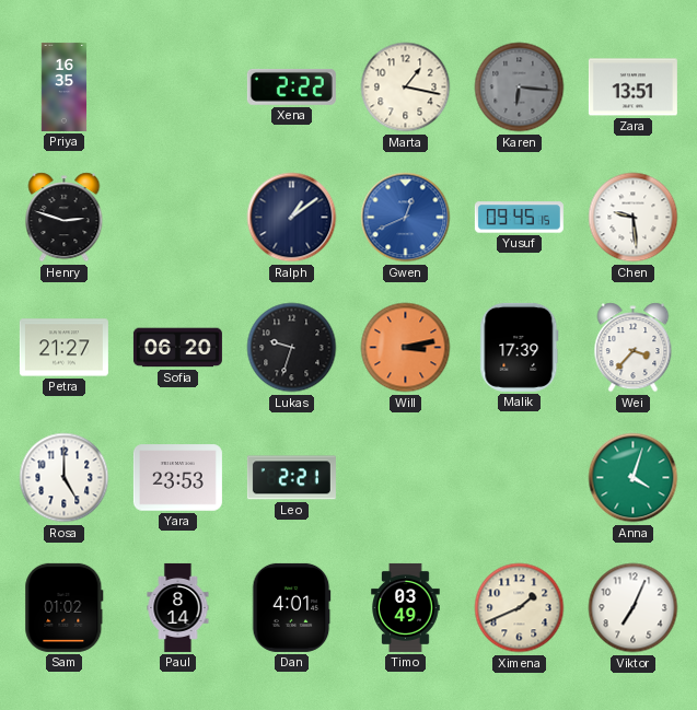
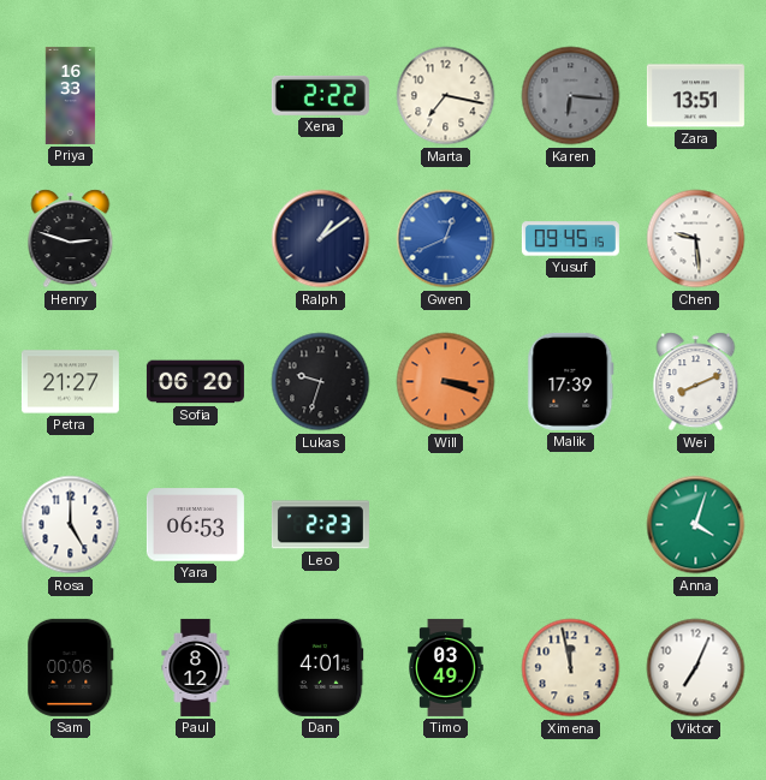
Priya: 16:35 -> 16:33
Marta: 1:17 -> 7:17
Will: 3:13 -> 3:18
Wei: 3:37 -> 8:11
Yara: 23:53 -> 06:53
Leo: 2:21 -> 2:23
Sam: 01:02 -> 00:06
Paul: 8:14 -> 8:12
Ximena: 1:41 -> 11:58
